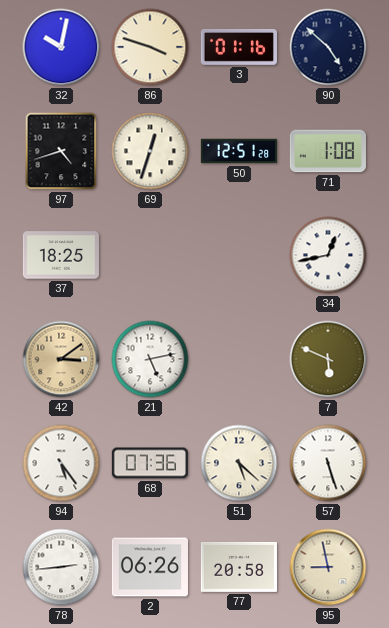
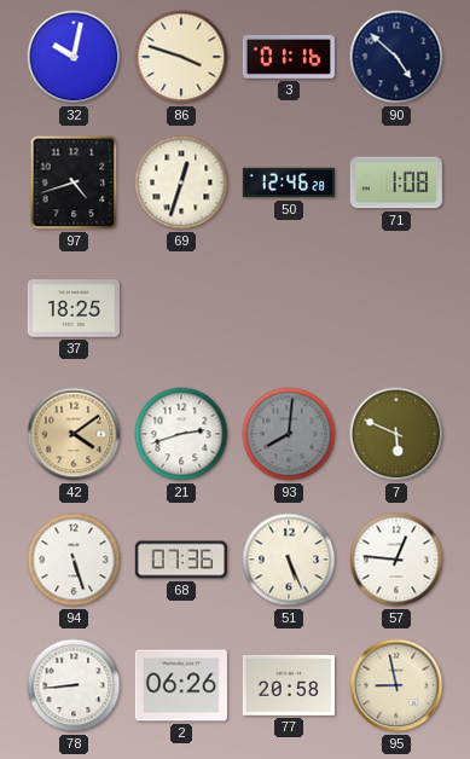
50: 12:51 -> 12:46
34: 12:43 -> none
42: 3:09 -> 4:09
21: 5:13 -> 2:42
93: none -> 8:01
94: 5:24 -> 5:27
51: 5:22 -> 5:26
57: 5:27 -> 12:46
78: 2:44 -> 8:44
